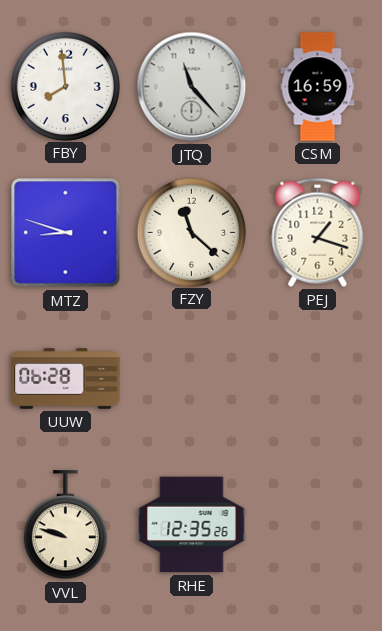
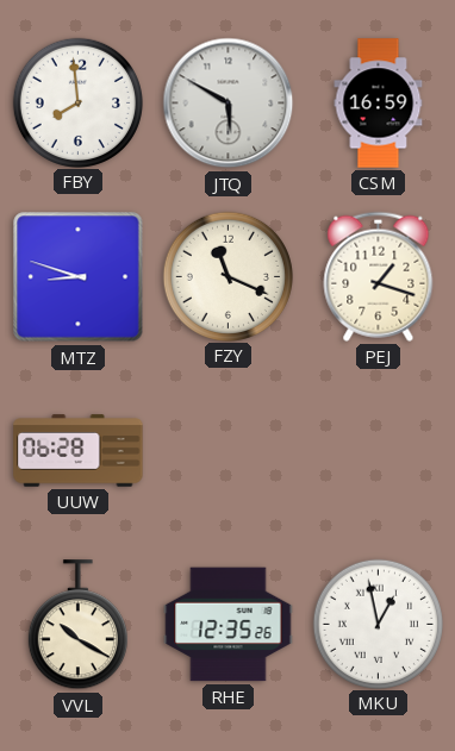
JTQ: 11:23 -> 5:50
FZY: 11:22 -> 11:19
VVL: 9:48 -> 10:20
MKU: none -> 12:58
